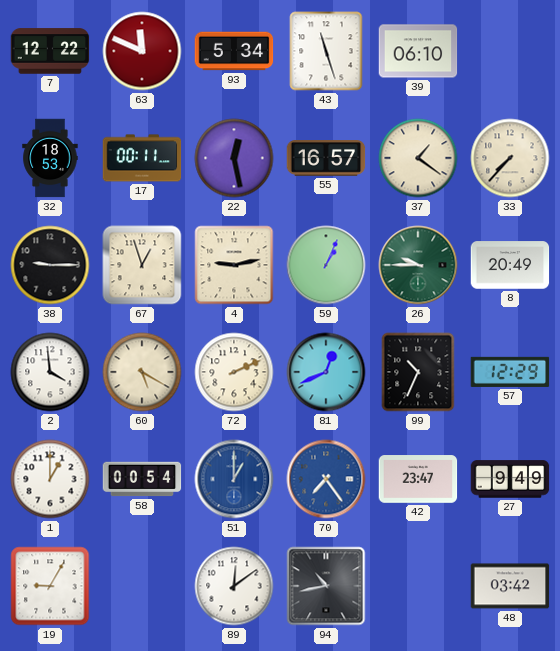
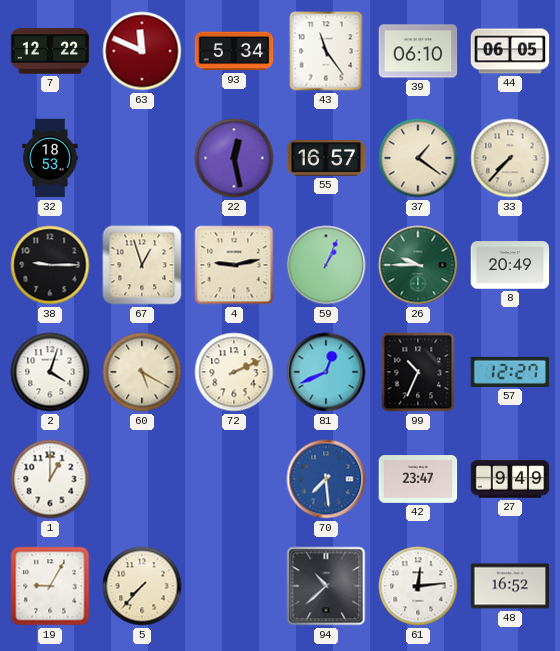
43: 11:27 -> 11:24
44: none -> 06:05
17: 00:11 -> none
2: 3:59 -> 4:03
57: 12:29 -> 12:27
58: 00:54 -> none
51: 1:00 -> none
70: 7:24 -> 7:29
5: none -> 7:37
89: 12:09 -> none
94: 10:43 -> 10:38
61: none -> 12:14
48: 03:42 -> 16:52
